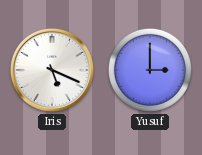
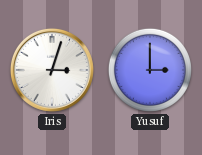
Iris: 5:19 -> 3:03
